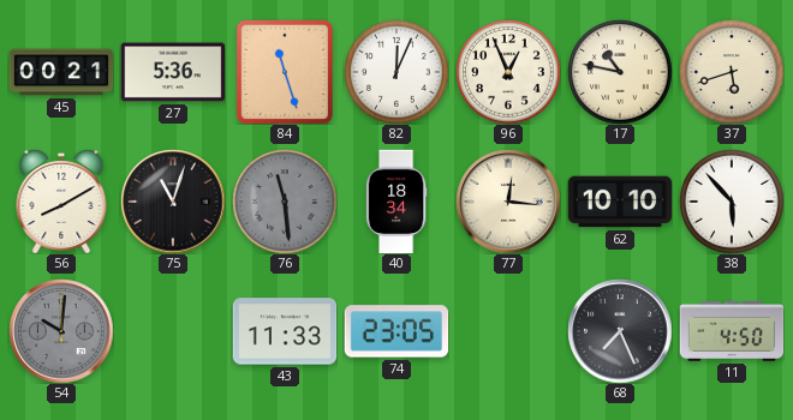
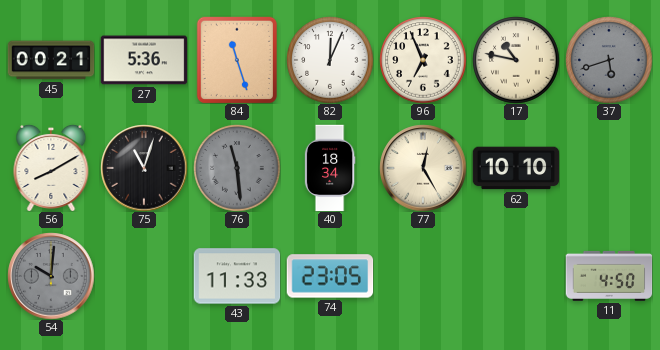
96: 12:56 -> 6:56
37 dial: cream -> grey
77: 12:16 -> 12:25
38: 5:53 -> none
68: 7:26 -> none
